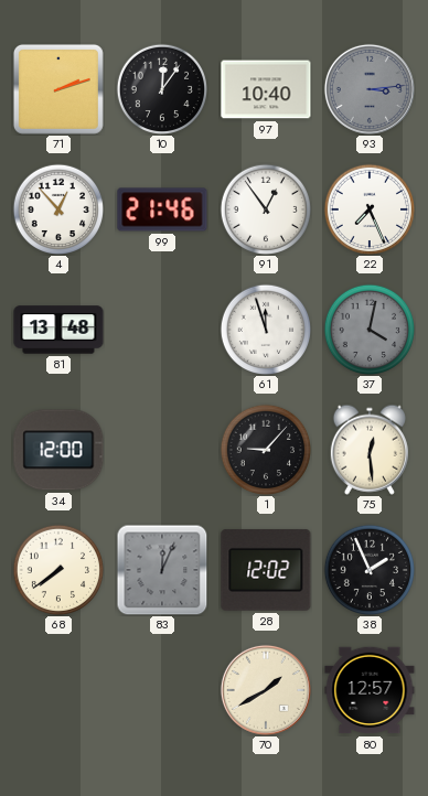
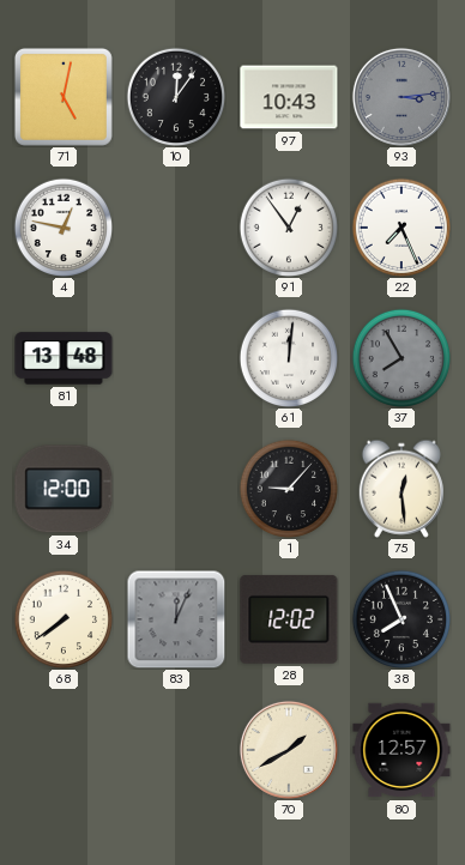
71: 2:12 -> 5:02
97: 10:40 -> 10:43
4: 12:53 -> 12:47
99: 21:46 -> none
61: 11:57 -> 12:01
37: 4:02 -> 7:55
38: 1:56 -> 7:56
